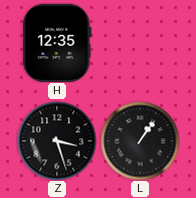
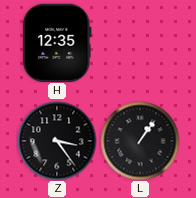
Z: 3:27 -> 3:24
